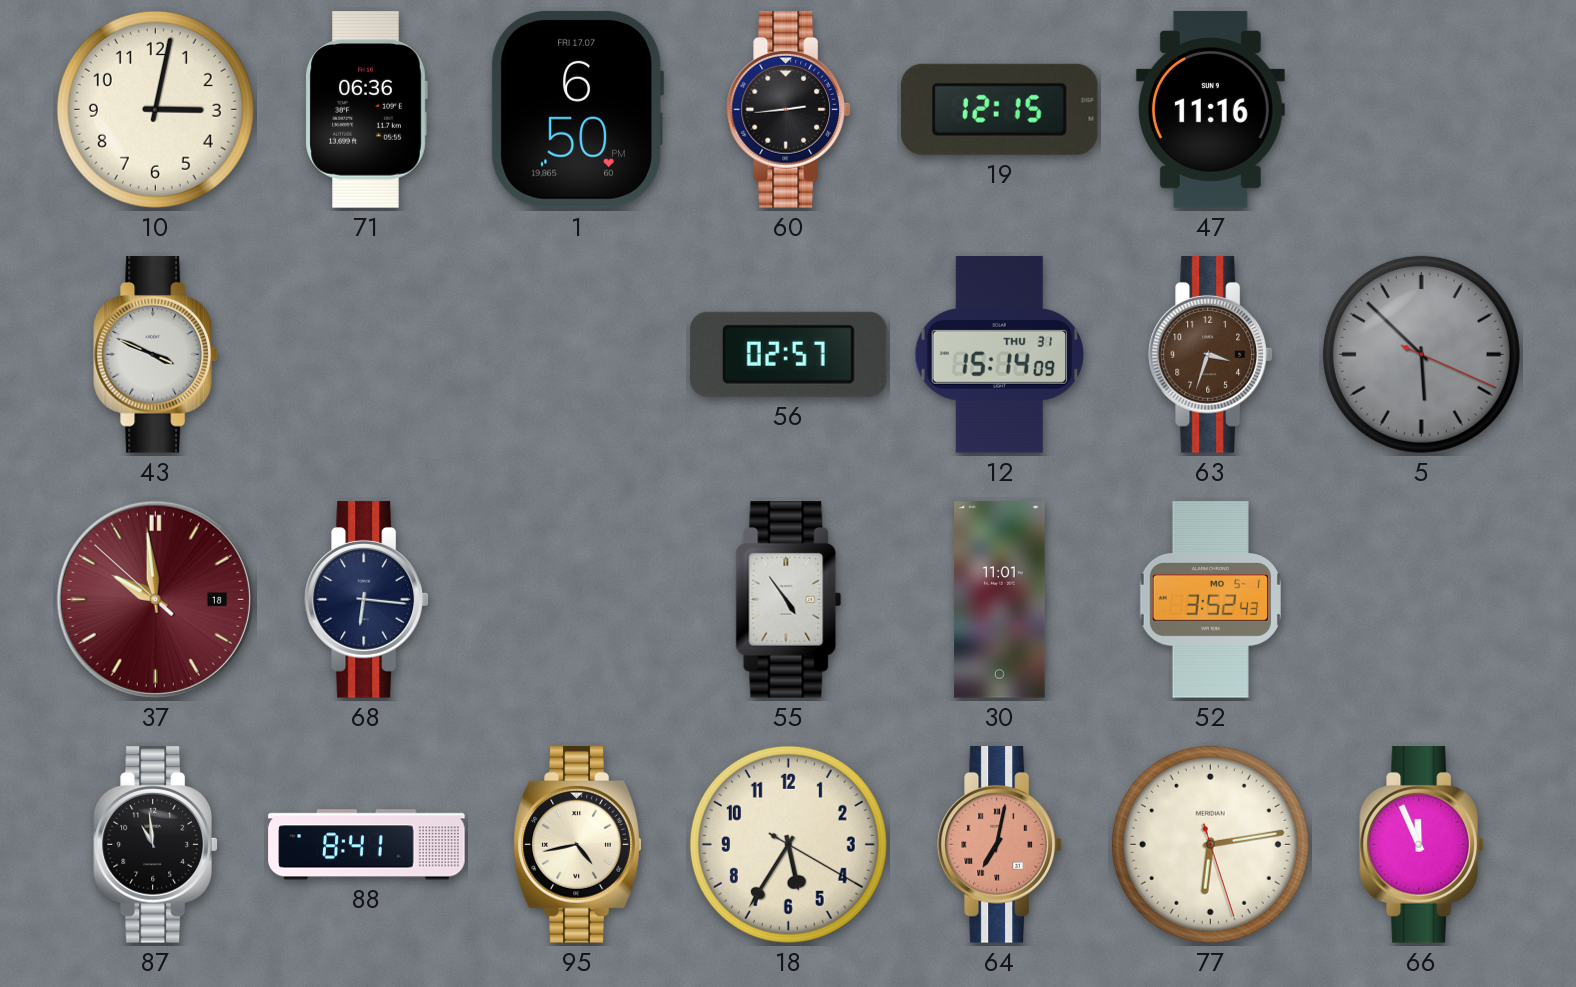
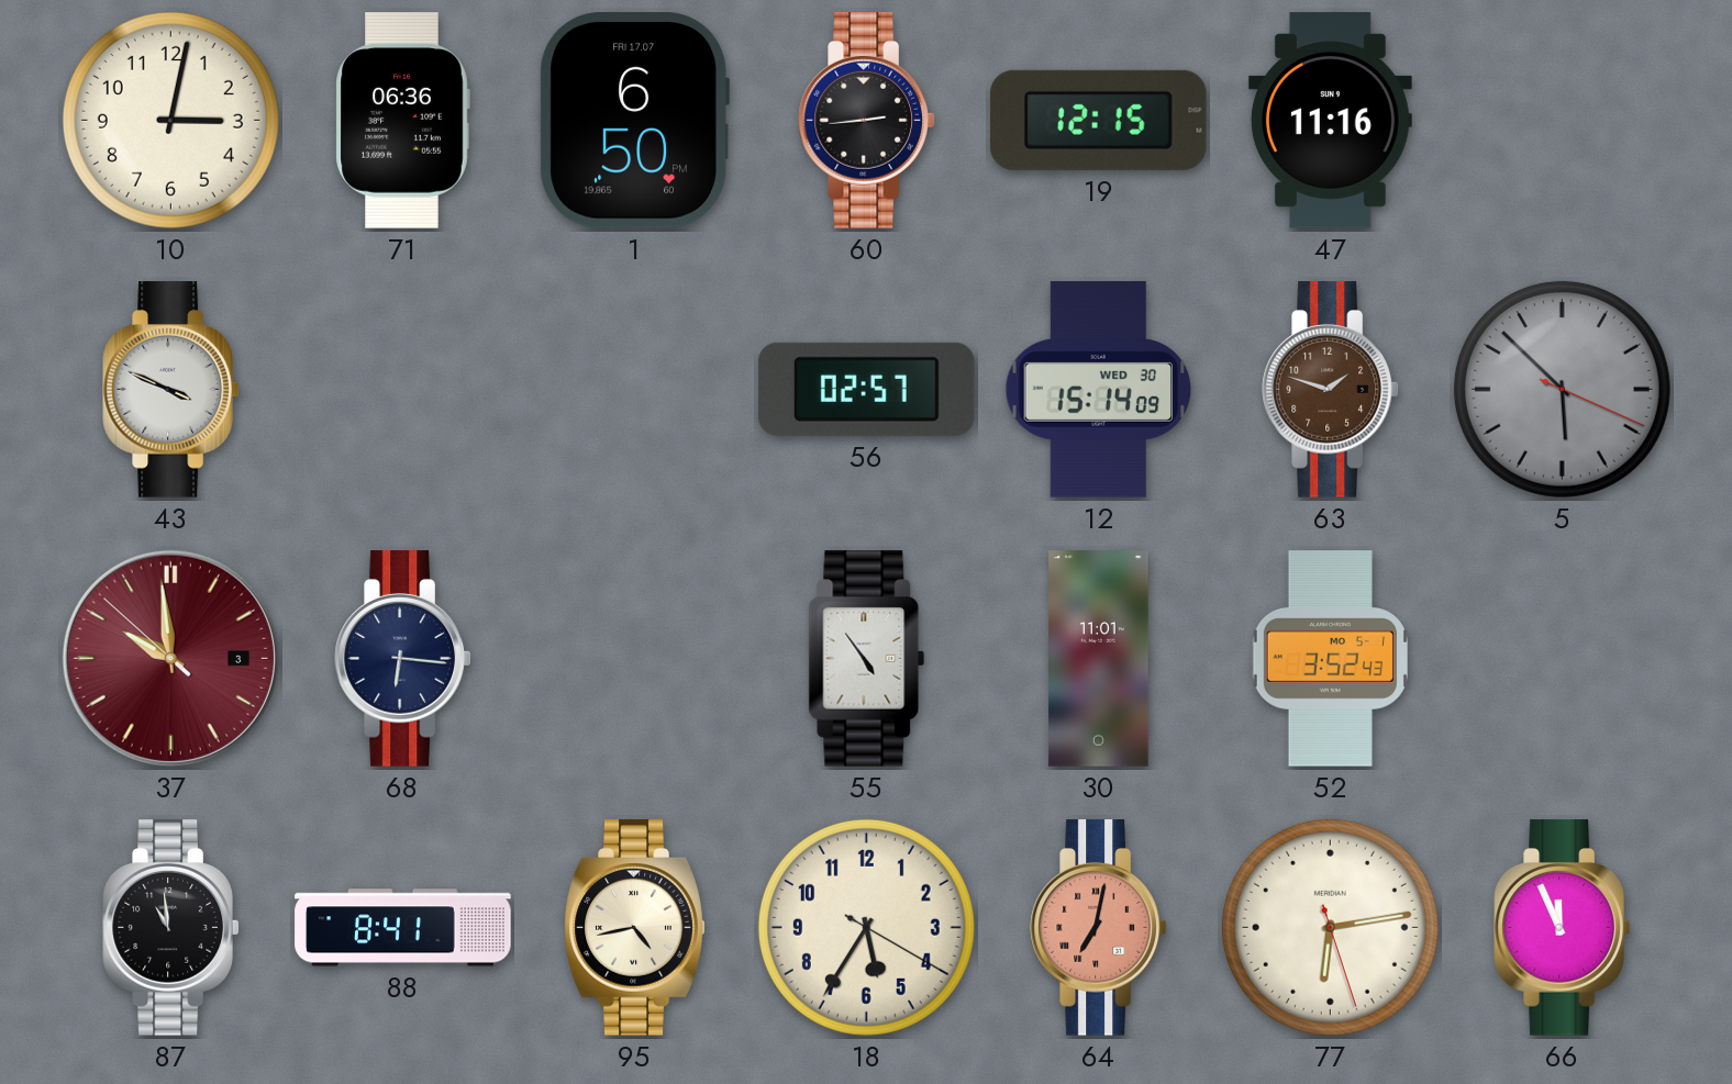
12 date: THU 31 -> WED 30
63: 3:33 -> 1:48
37 date: 18 -> 3
